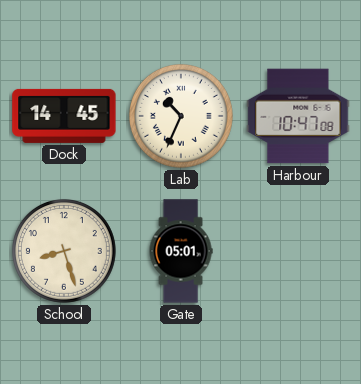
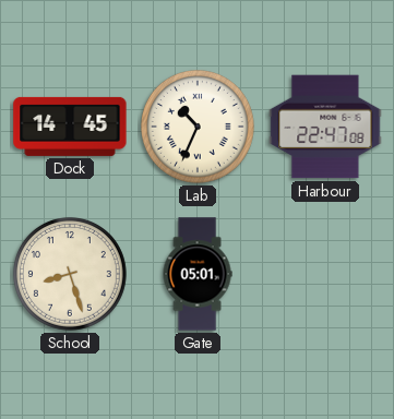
Harbour: 10:47 -> 22:47
